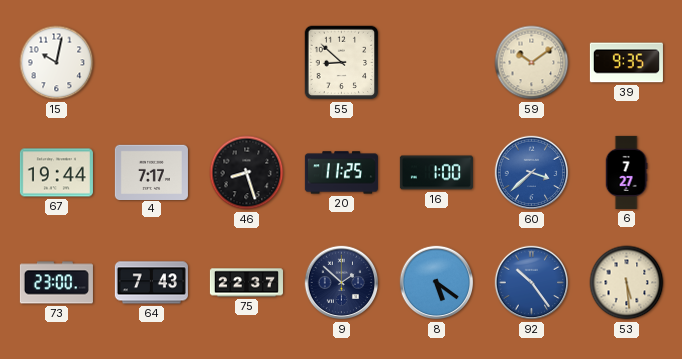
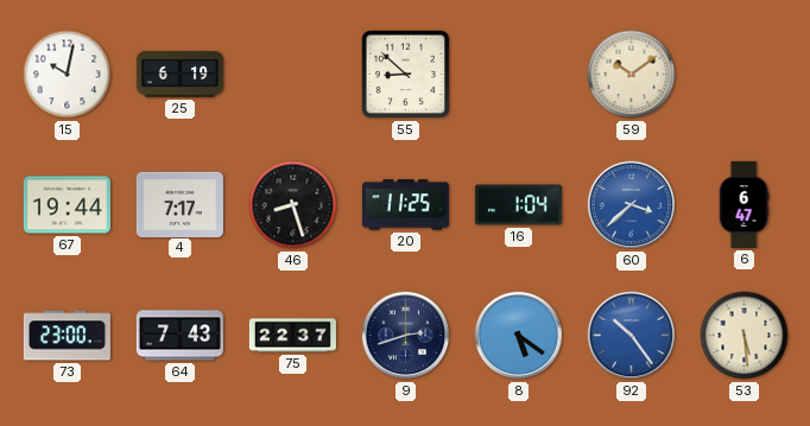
25: none -> 6:19
39: 9:35 -> none
16: 1:00 -> 1:04
6: 7:27 -> 6:47
9: 1:52 -> 2:42
